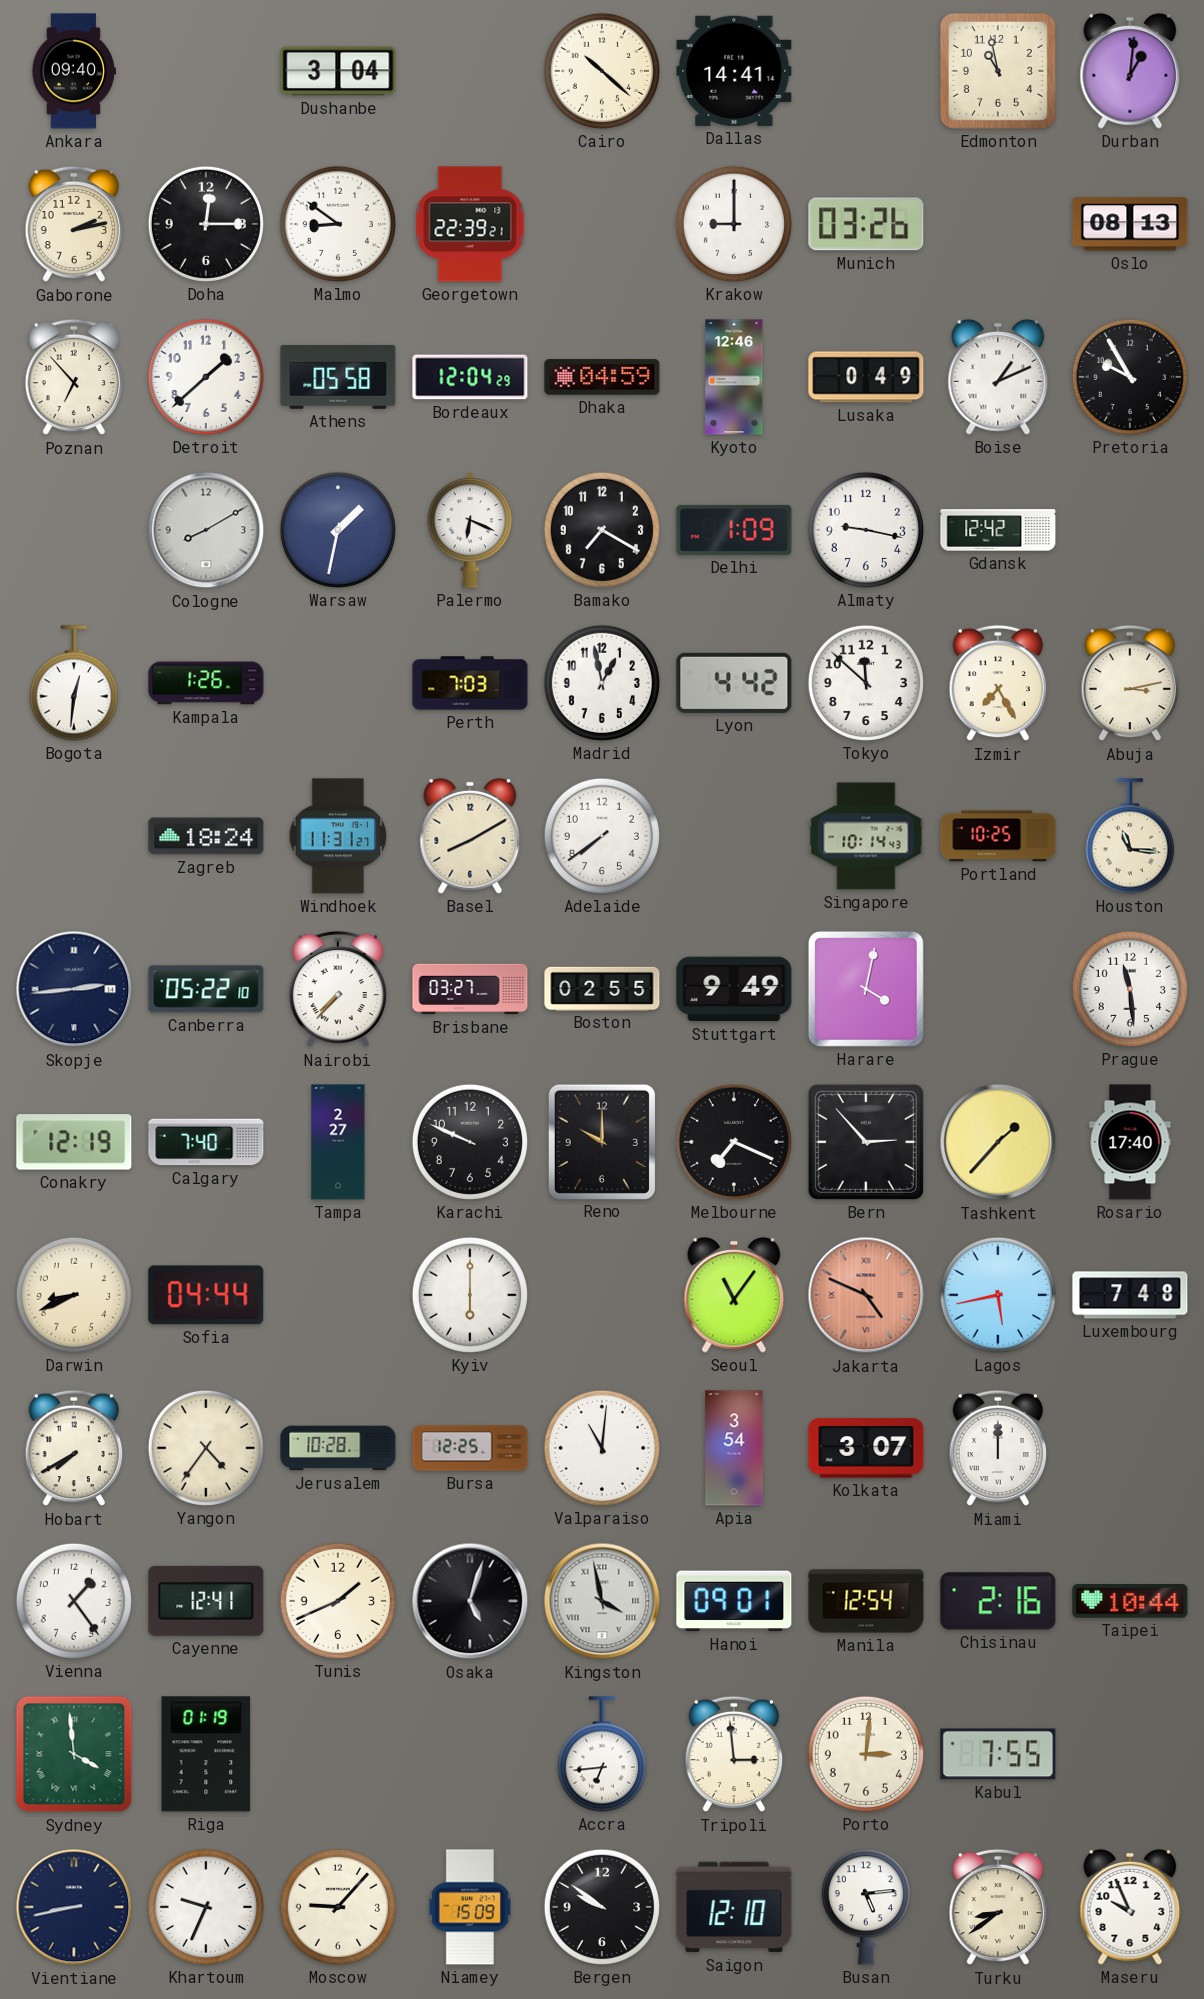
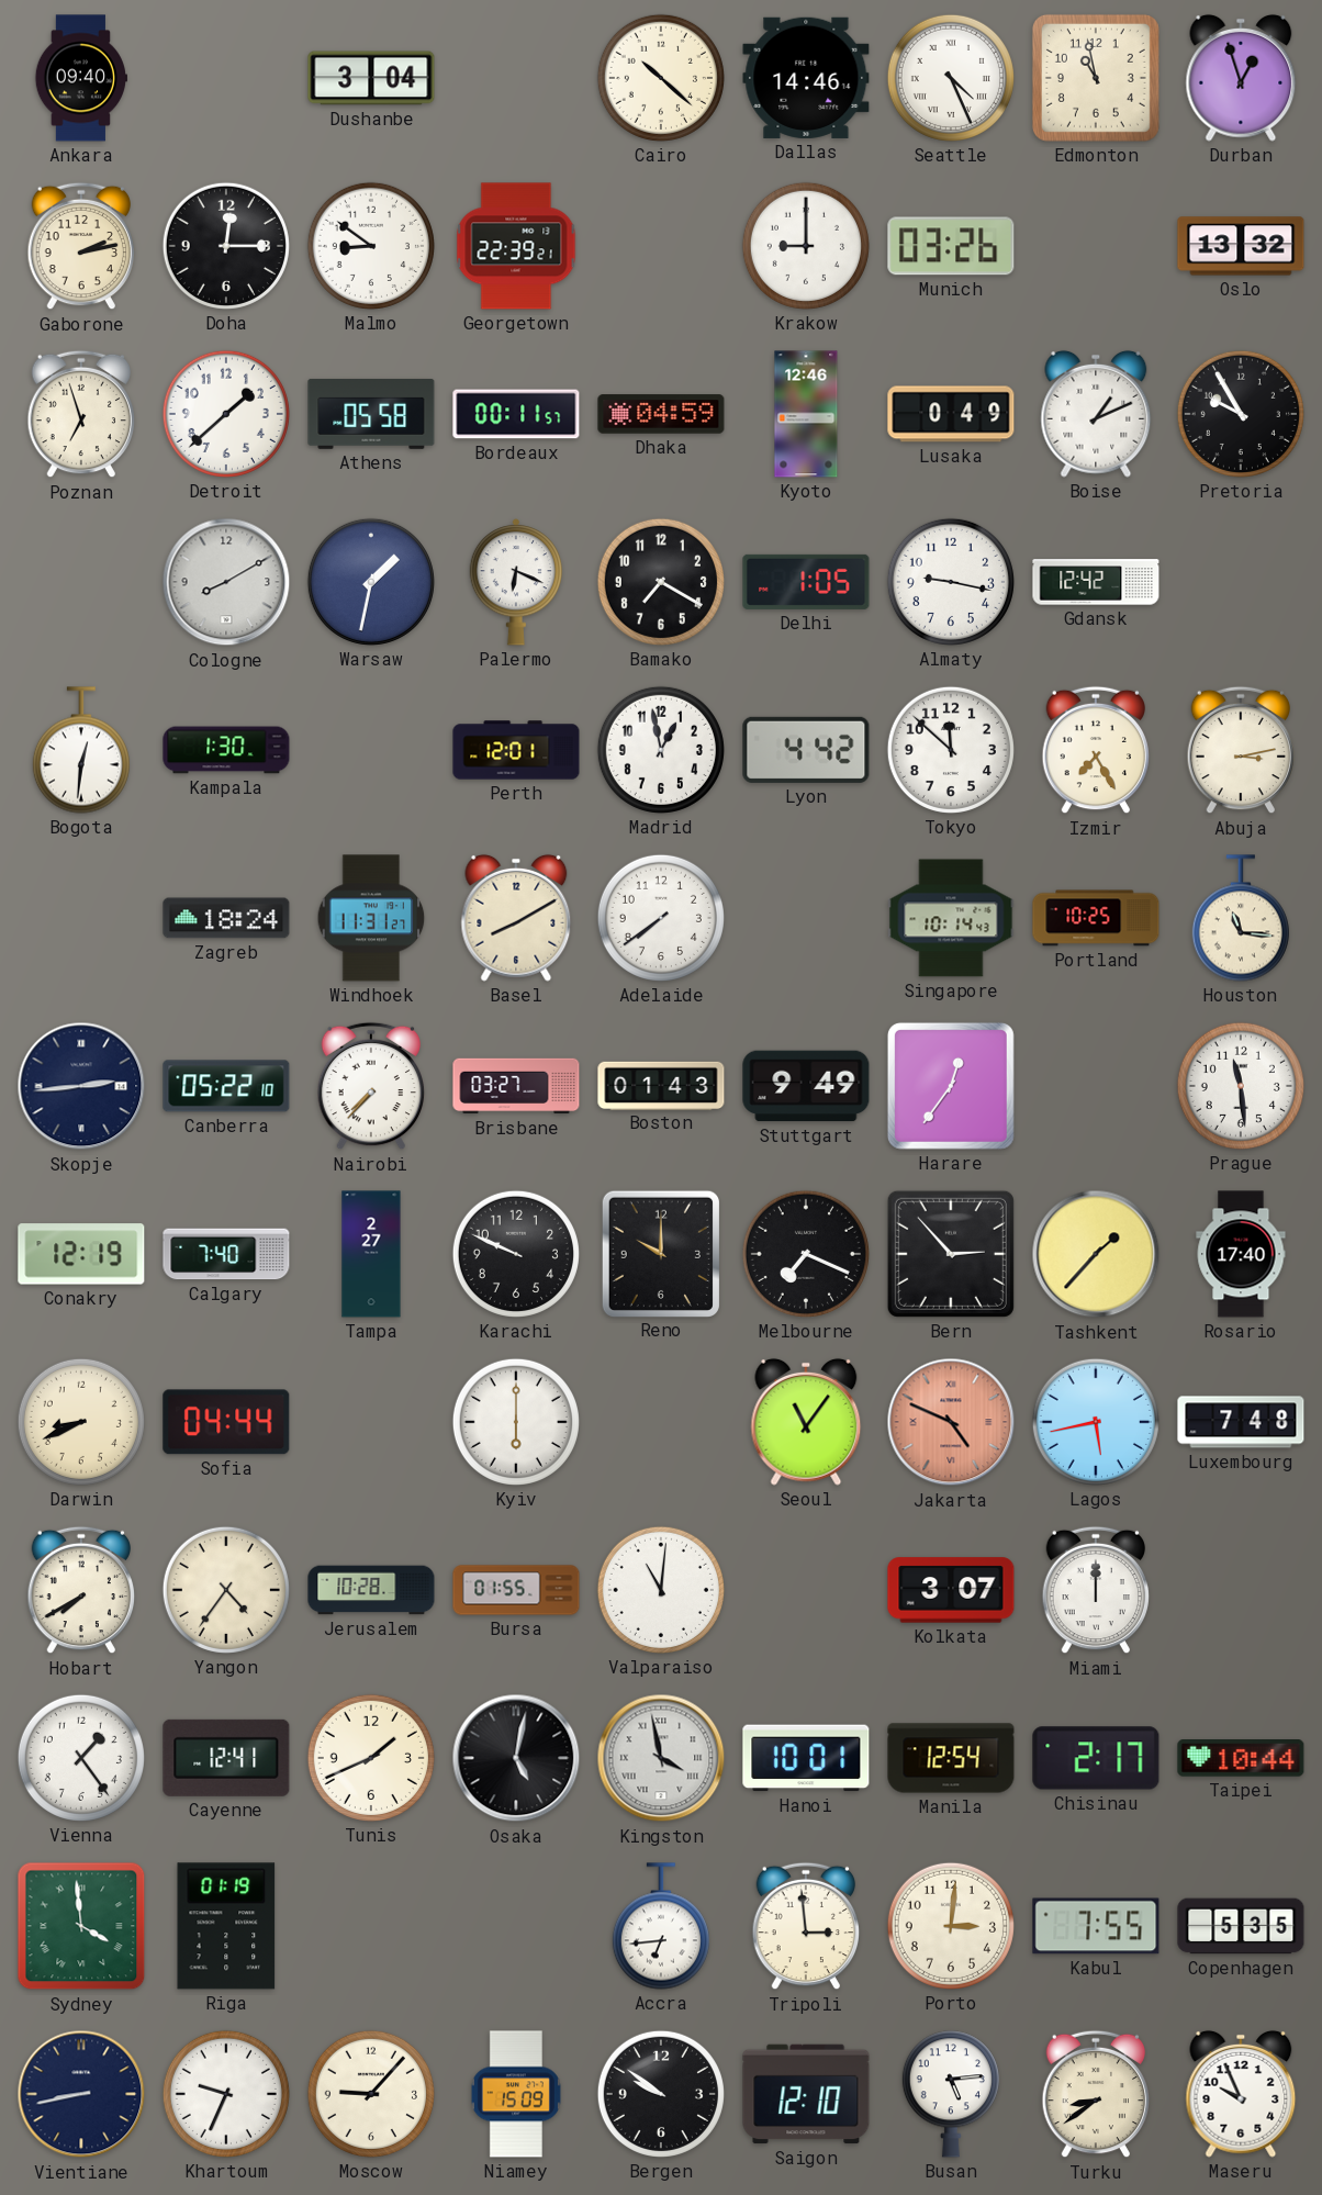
Dallas: 14:41 -> 14:46
Seattle: none -> 4:26
Durban: 1:01 -> 12:57
Oslo: 08:13 -> 13:32
Poznan: 6:53 -> 6:57
Bordeaux: 12:04 -> 00:11
Delhi: 1:09 -> 1:05
Kampala: 1:26 -> 1:30
Perth: 7:03 -> 12:01
Boston: 02:55 -> 01:43
Harare: 4:02 -> 12:36
Bursa: 12:25 -> 01:55
Apia: 3:54 -> none
Osaka: 5:03 -> 5:02
Hanoi: 09:01 -> 10:01
Chisinau: 2:16 -> 2:17
Copenhagen: none -> 5:35
